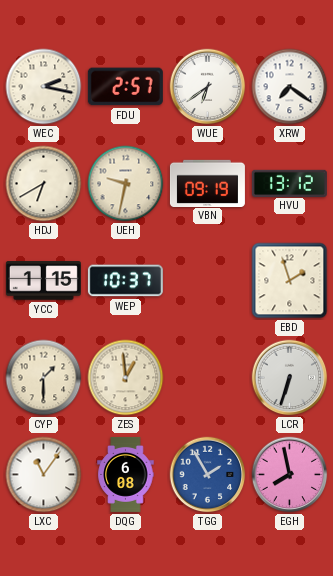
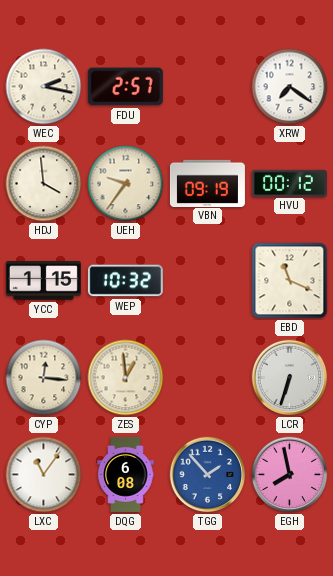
WUE: 6:39 -> none
HDJ: 6:40 -> 3:59
UEH: 9:32 -> 9:36
HVU: 13:12 -> 00:12
WEP: 10:37 -> 10:32
EBD: 1:57 -> 11:19
CYP: 1:30 -> 12:16
TGG: 1:55 -> 1:53
